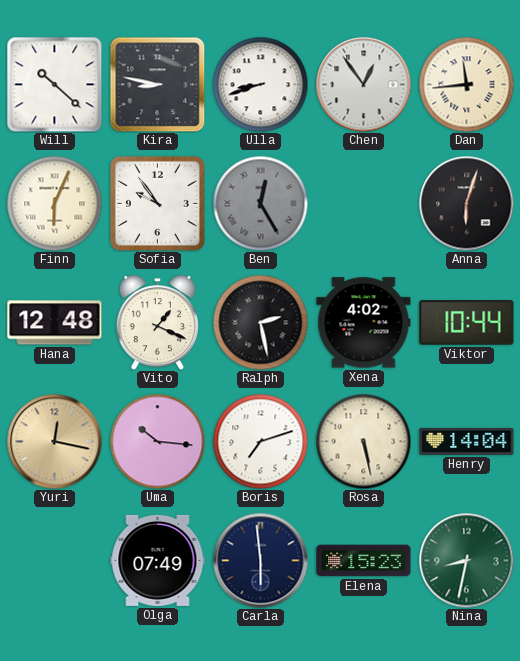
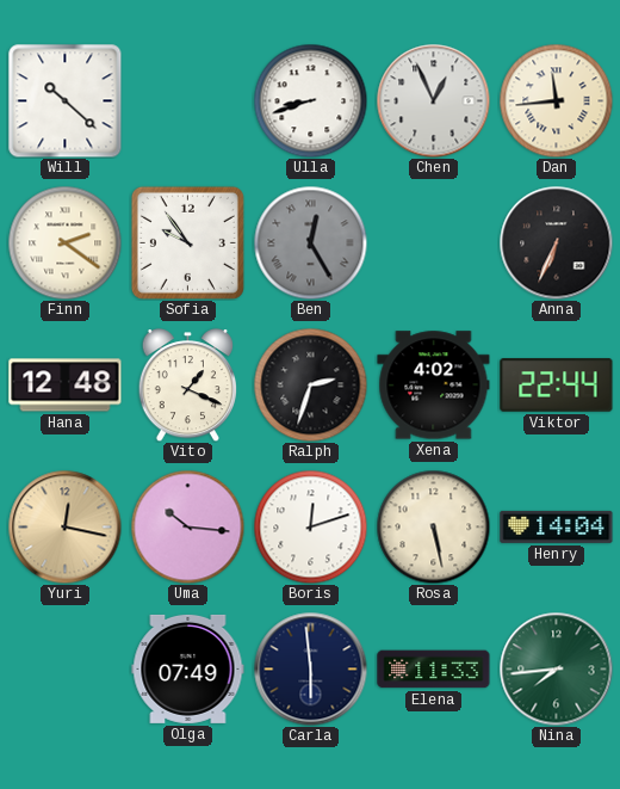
Kira: 8:47 -> none
Chen: 12:54 -> 12:56
Finn: 6:04 -> 2:21
Anna: 6:03 -> 6:34
Ralph: 2:28 -> 2:33
Viktor: 10:44 -> 22:44
Boris: 7:12 -> 12:12
Elena: 15:23 -> 11:33
Nina: 8:32 -> 7:44
